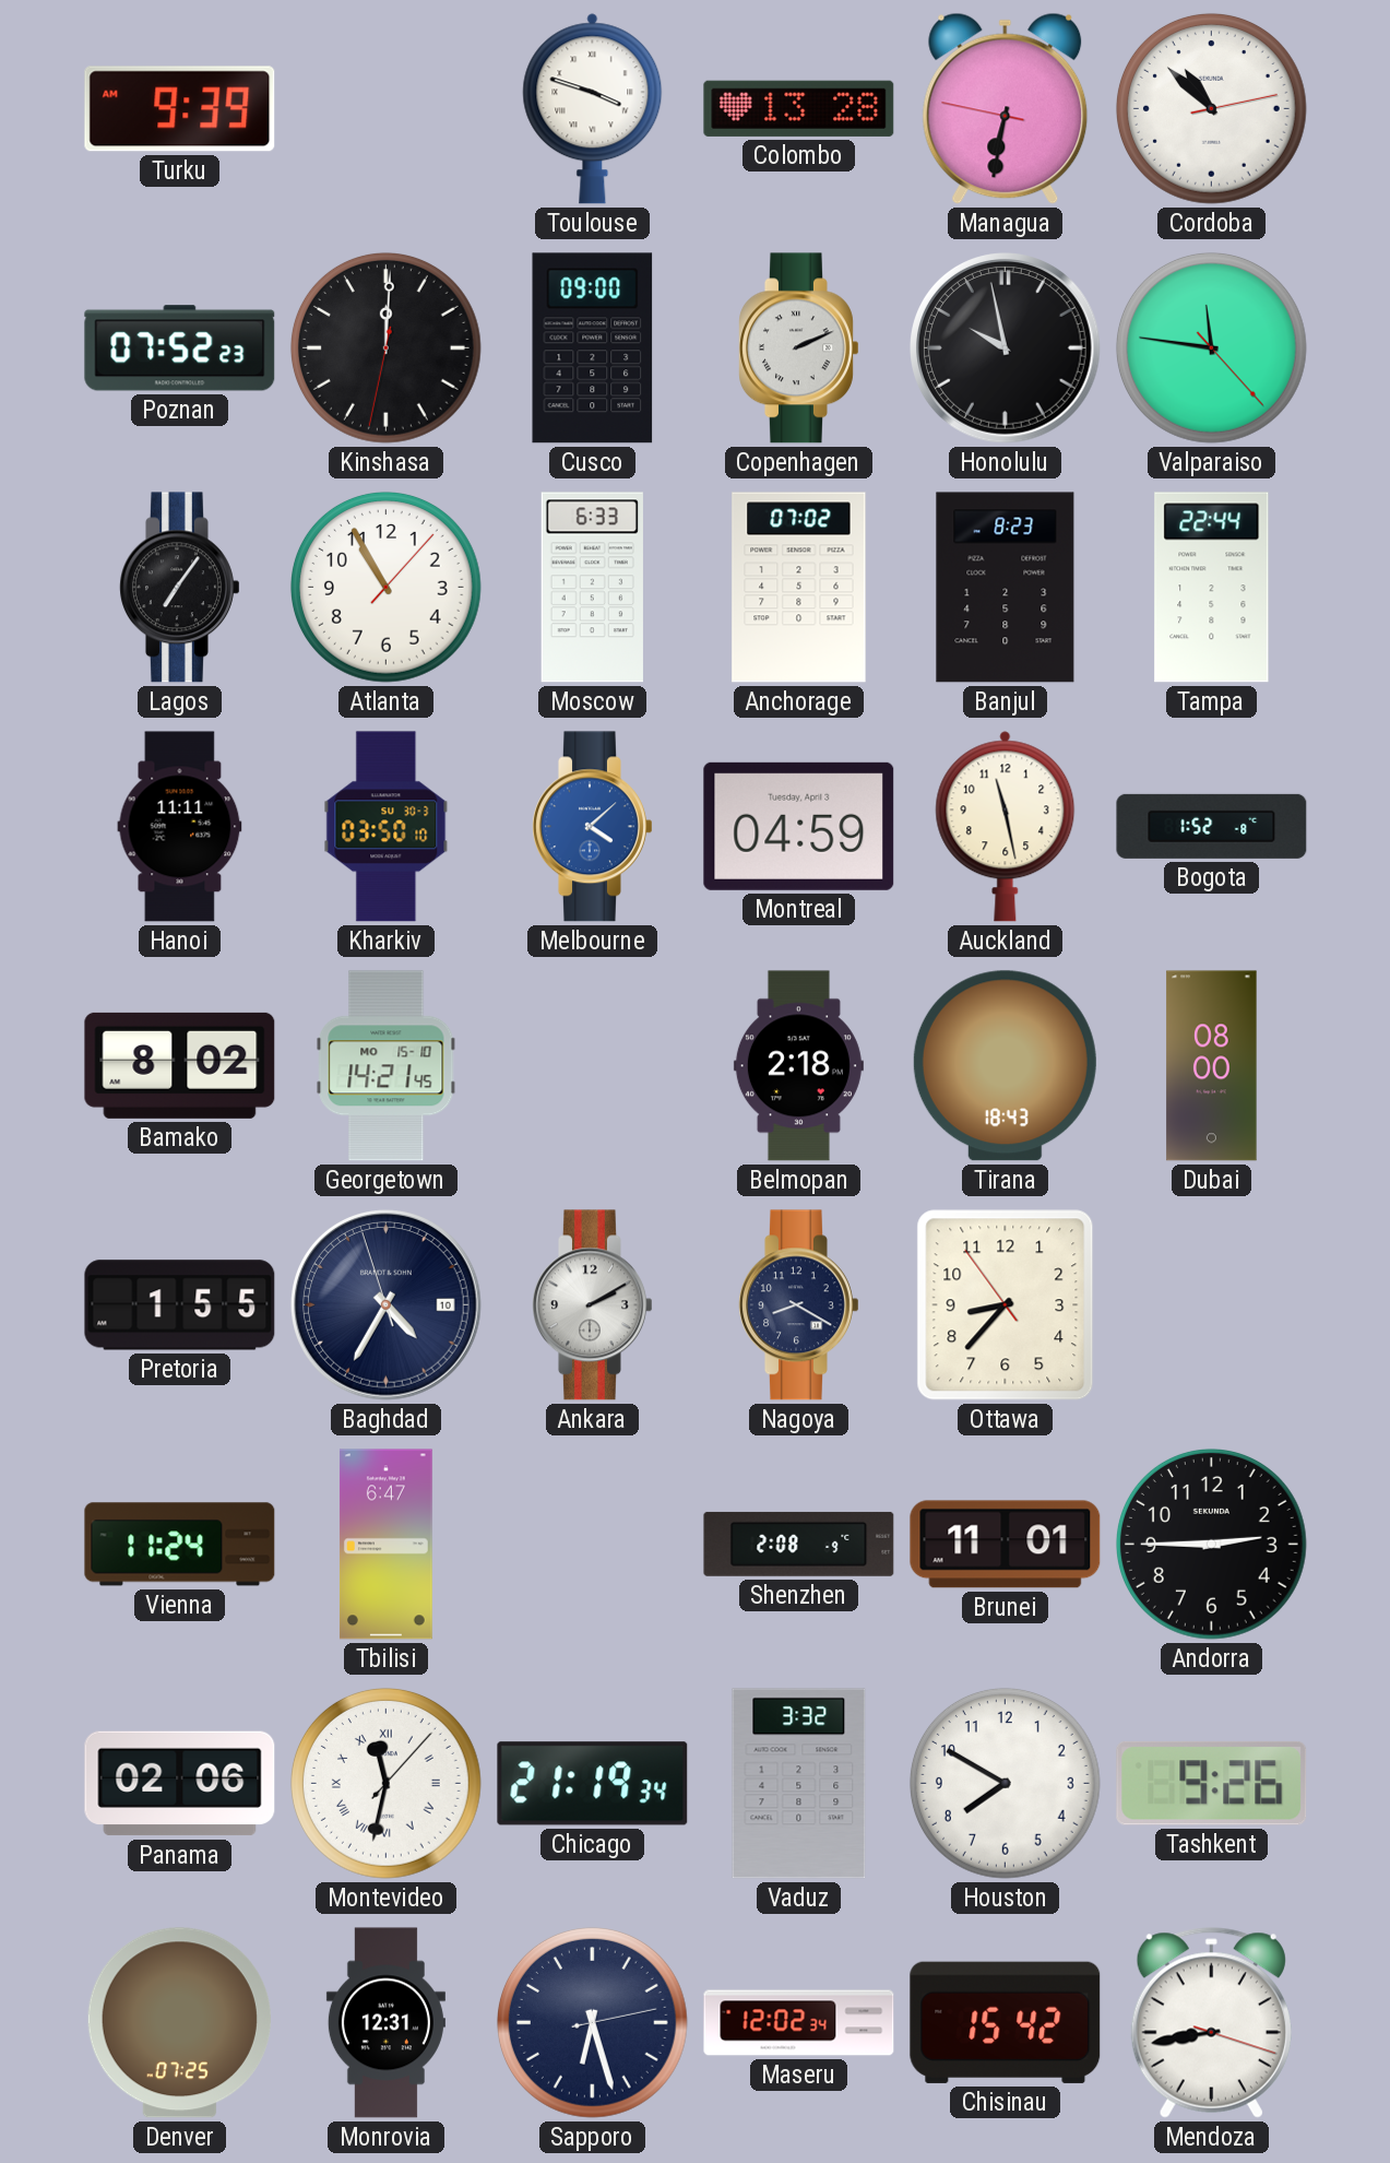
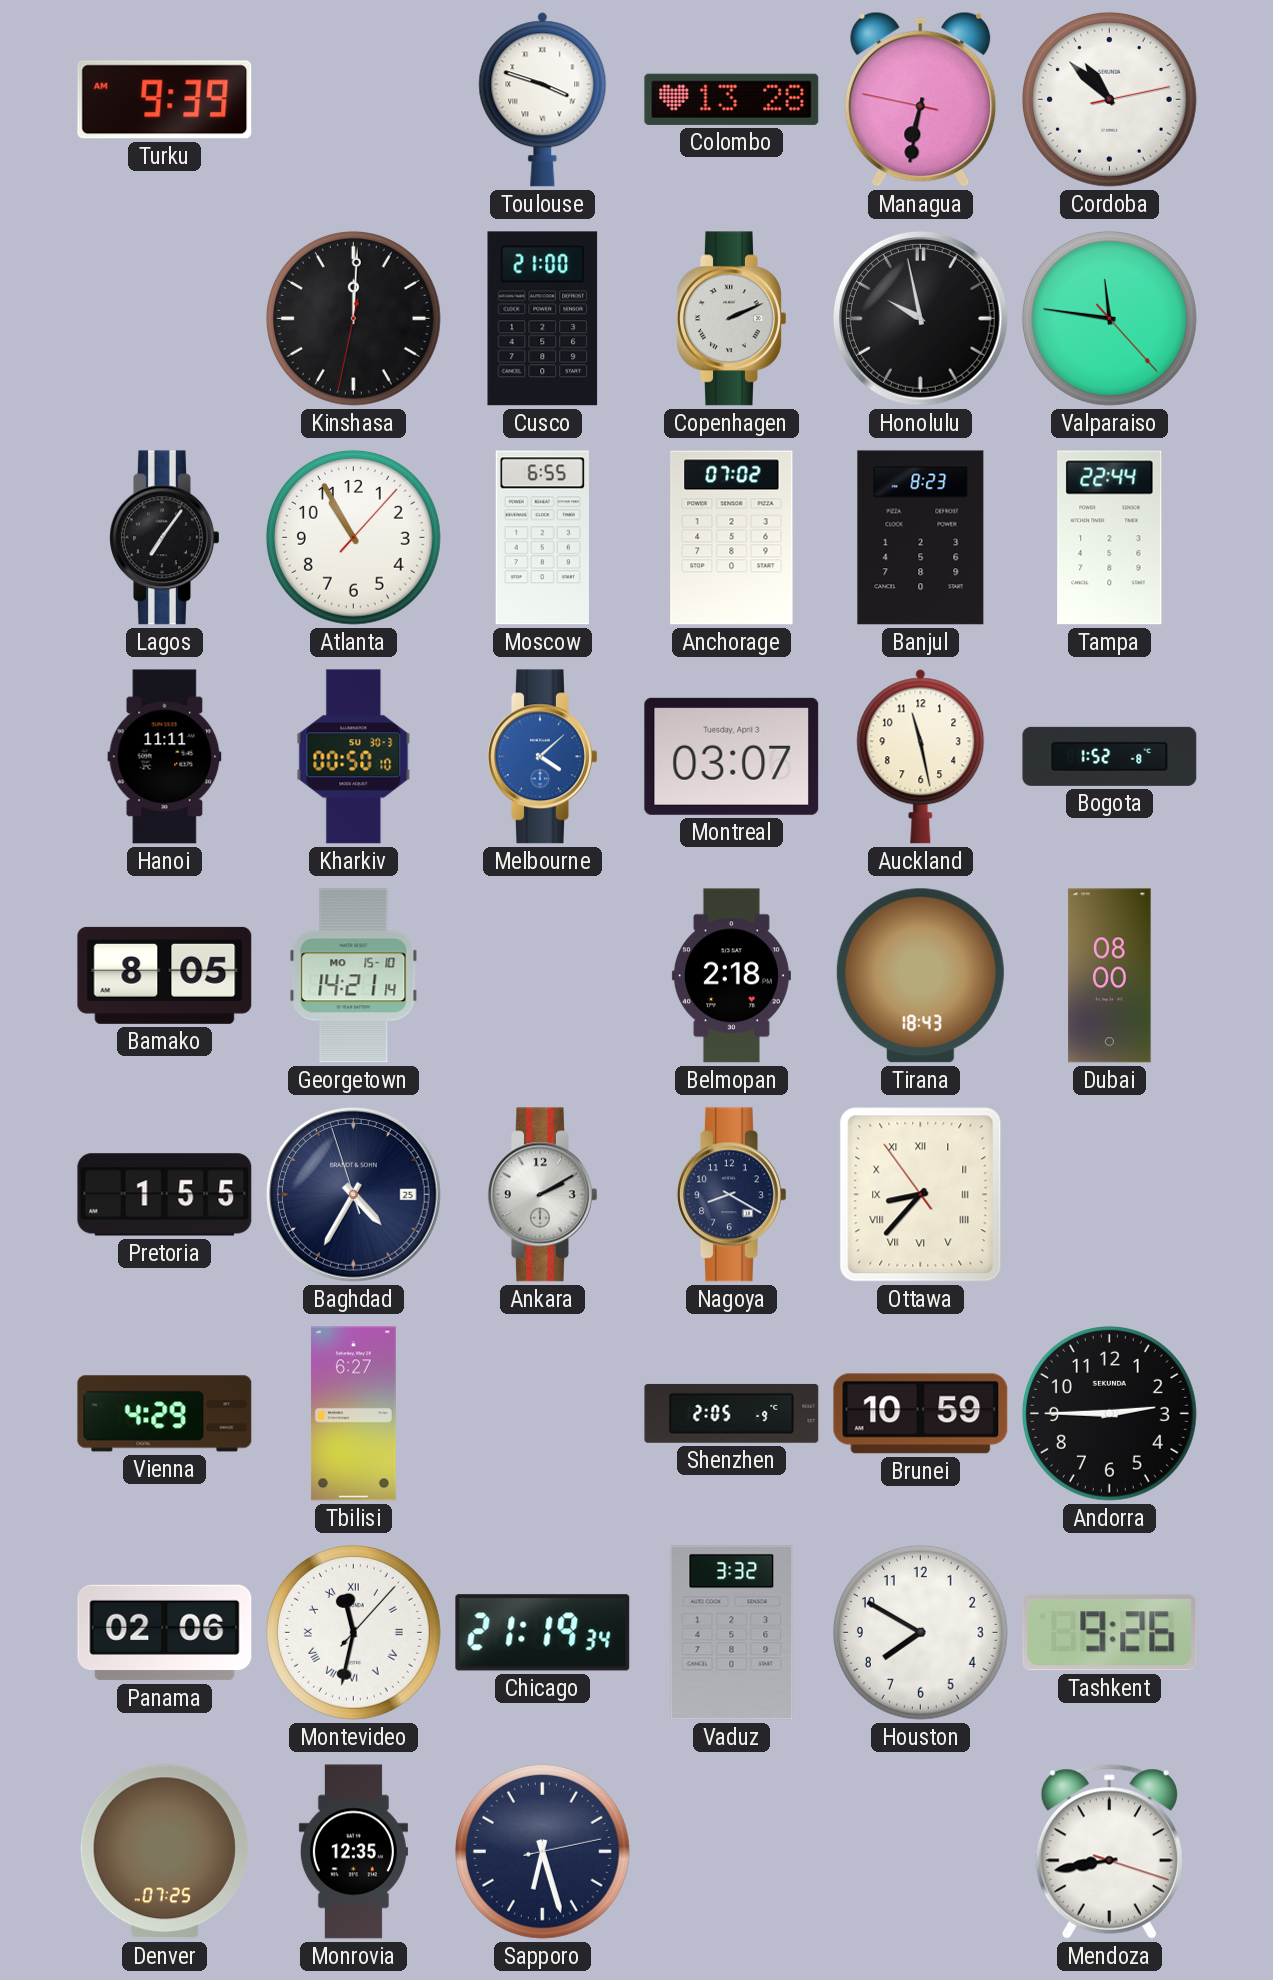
Poznan: 07:52 -> none
Cusco: 09:00 -> 21:00
Moscow: 6:33 -> 6:55
Kharkiv: 03:50 -> 00:50
Montreal: 04:59 -> 03:07
Bamako: 8:02 -> 8:05
Georgetown: 14:21:45 -> 14:21:14
Baghdad date: 10 -> 25
Ottawa numerals: Arabic -> Roman
Vienna: 11:24 -> 4:29
Tbilisi: 6:47 -> 6:27
Shenzhen: 2:08 -> 2:05
Brunei: 11:01 -> 10:59
Monrovia: 12:31 -> 12:35
Maseru: 12:02 -> none
Chisinau: 15:42 -> none
